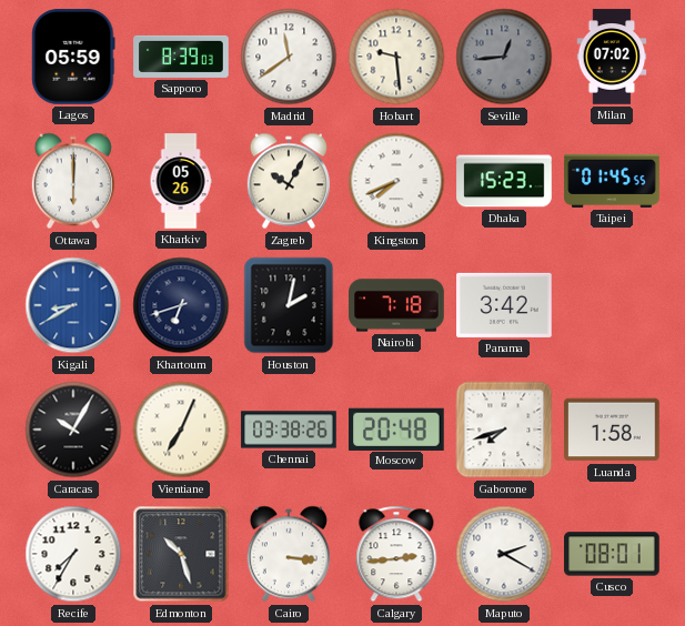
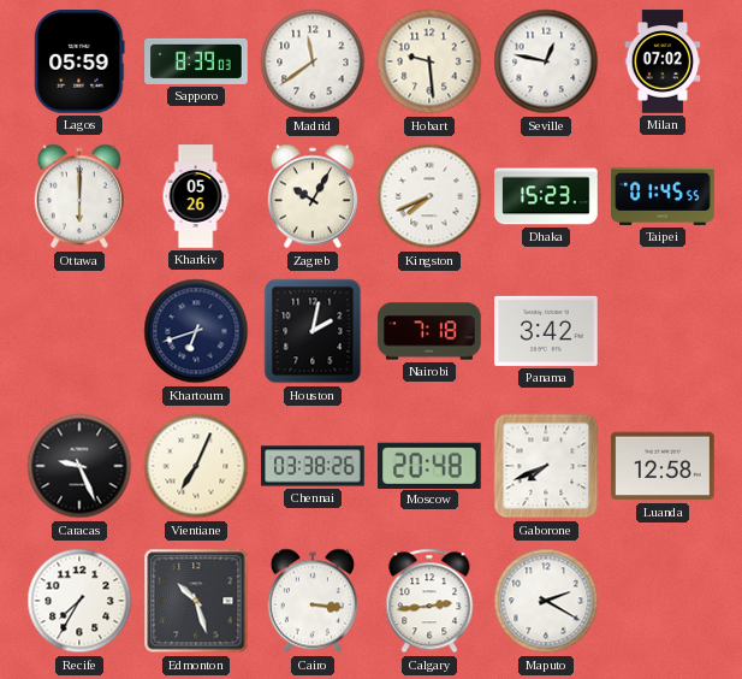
Seville: 12:44 -> 12:47
Seville dial: grey -> white
Kigali: 8:40 -> none
Caracas: 10:05 -> 9:26
Gaborone: 7:42 -> 7:41
Luanda: 1:58 -> 12:58
Cusco: 08:01 -> none
